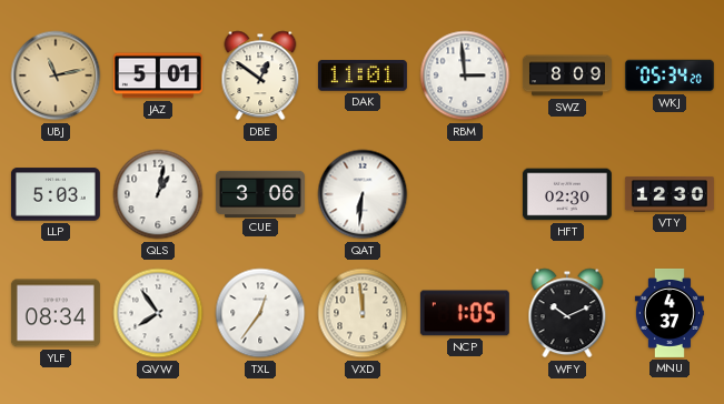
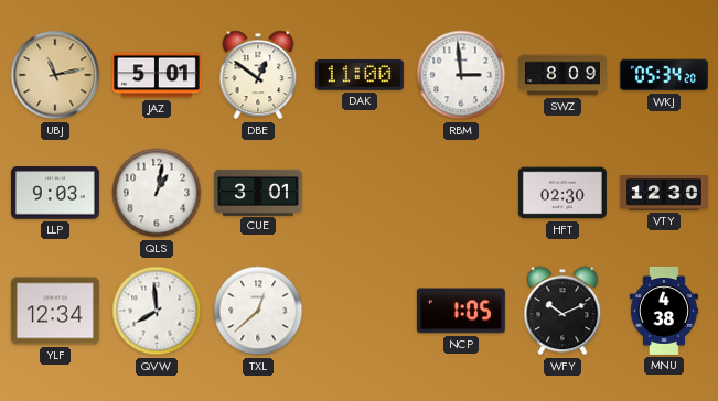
DAK: 11:01 -> 11:00
LLP: 5:03 -> 9:03
CUE: 3:06 -> 3:01
QAT: 6:31 -> none
YLF: 08:34 -> 12:34
QVW: 7:54 -> 7:59
TXL: 12:36 -> 12:38
VXD: 11:59 -> none
MNU: 4:37 -> 4:38
